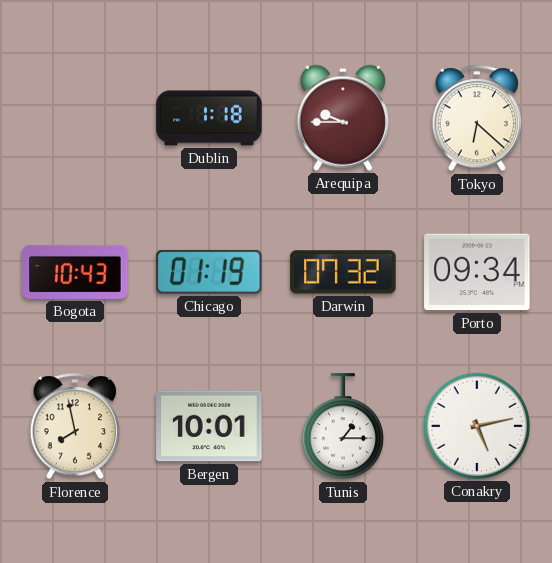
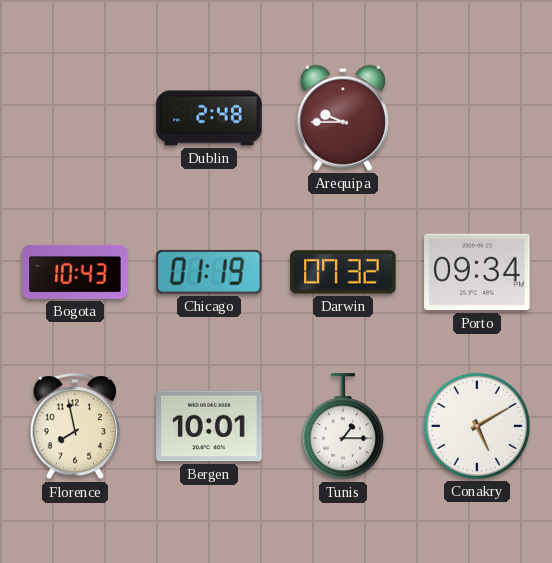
Dublin: 1:18 -> 2:48
Tokyo: 6:22 -> none
Conakry: 5:13 -> 5:10
